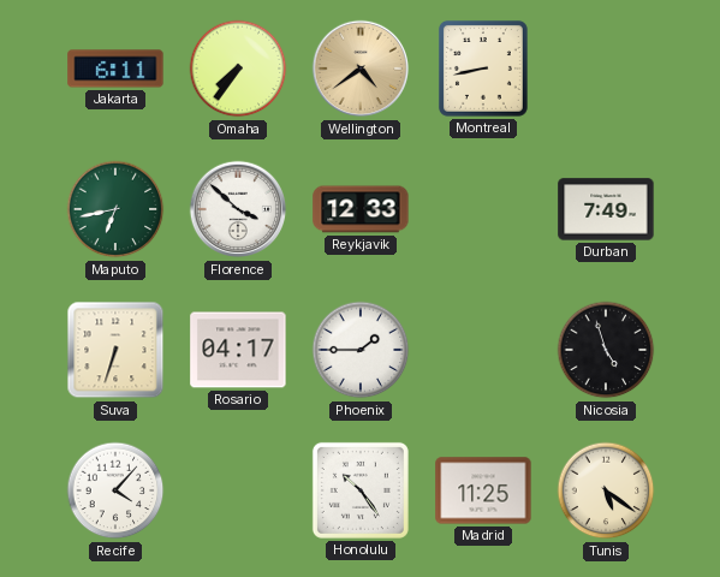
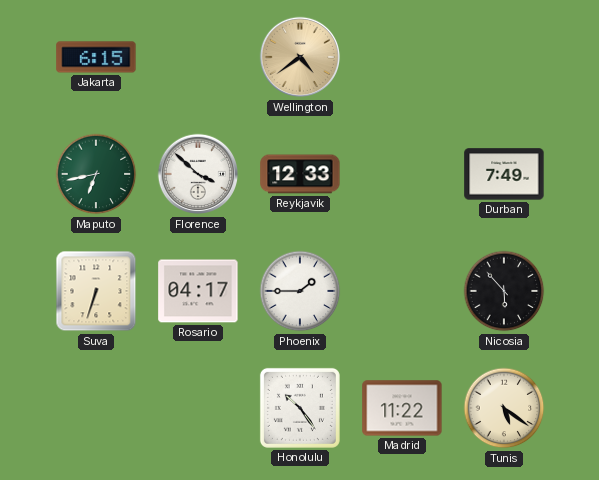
Jakarta: 6:11 -> 6:15
Omaha: 7:36 -> none
Montreal: 8:43 -> none
Nicosia: 4:57 -> 5:53
Recife: 4:07 -> none
Madrid: 11:25 -> 11:22
